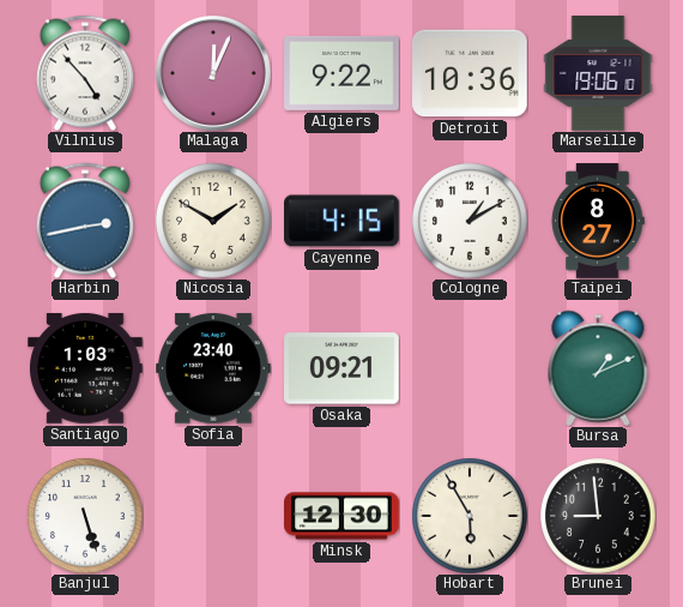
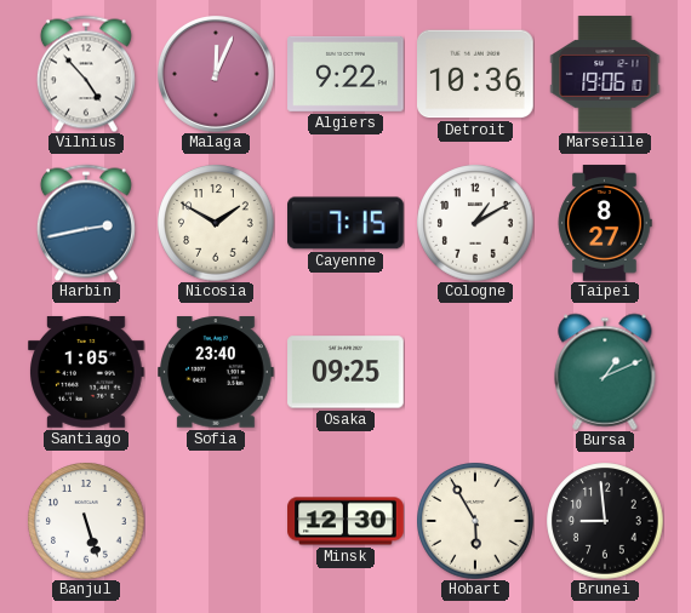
Cayenne: 4:15 -> 7:15
Santiago: 1:03 -> 1:05
Osaka: 09:21 -> 09:25
